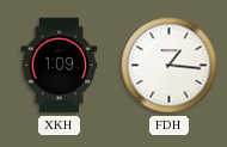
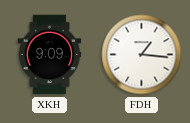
XKH: 1:09 -> 9:09
